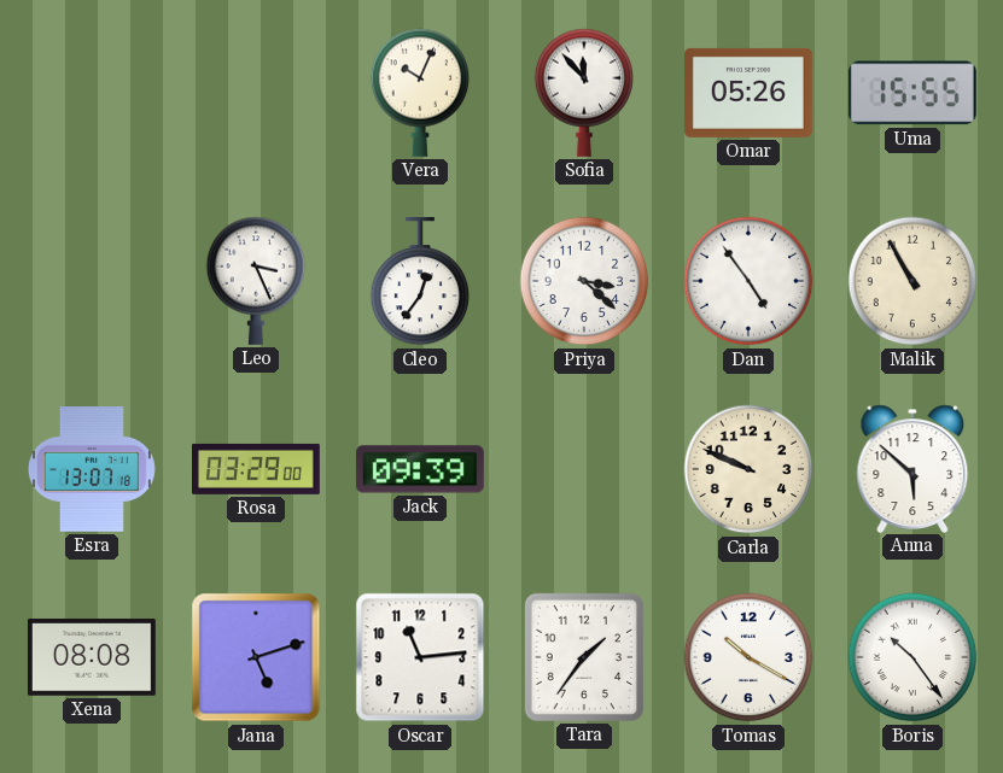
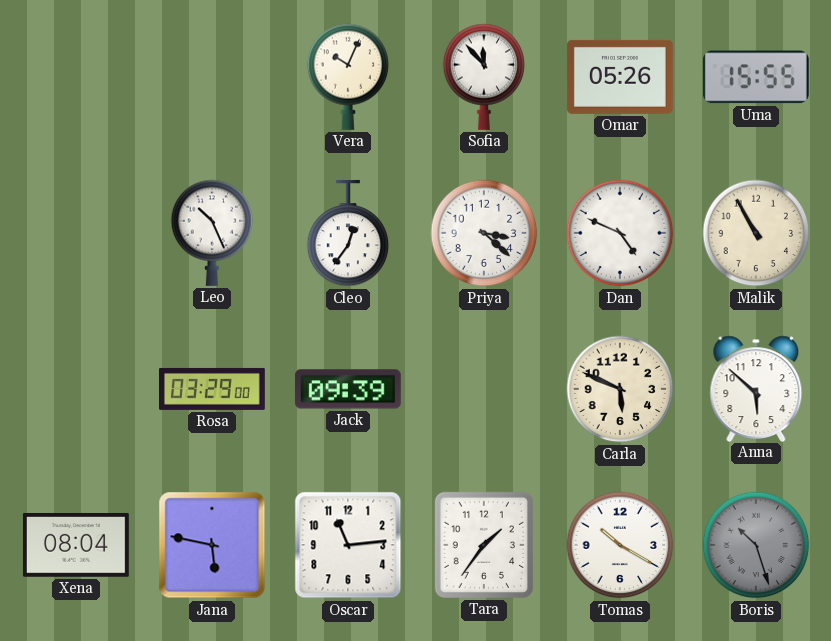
Leo: 3:26 -> 10:26
Dan: 4:54 -> 4:49
Esra: 13:07 -> none
Carla: 9:49 -> 5:49
Xena: 08:08 -> 08:04
Jana: 5:12 -> 5:47
Boris: 10:24 -> 10:27
Boris dial: white -> grey
